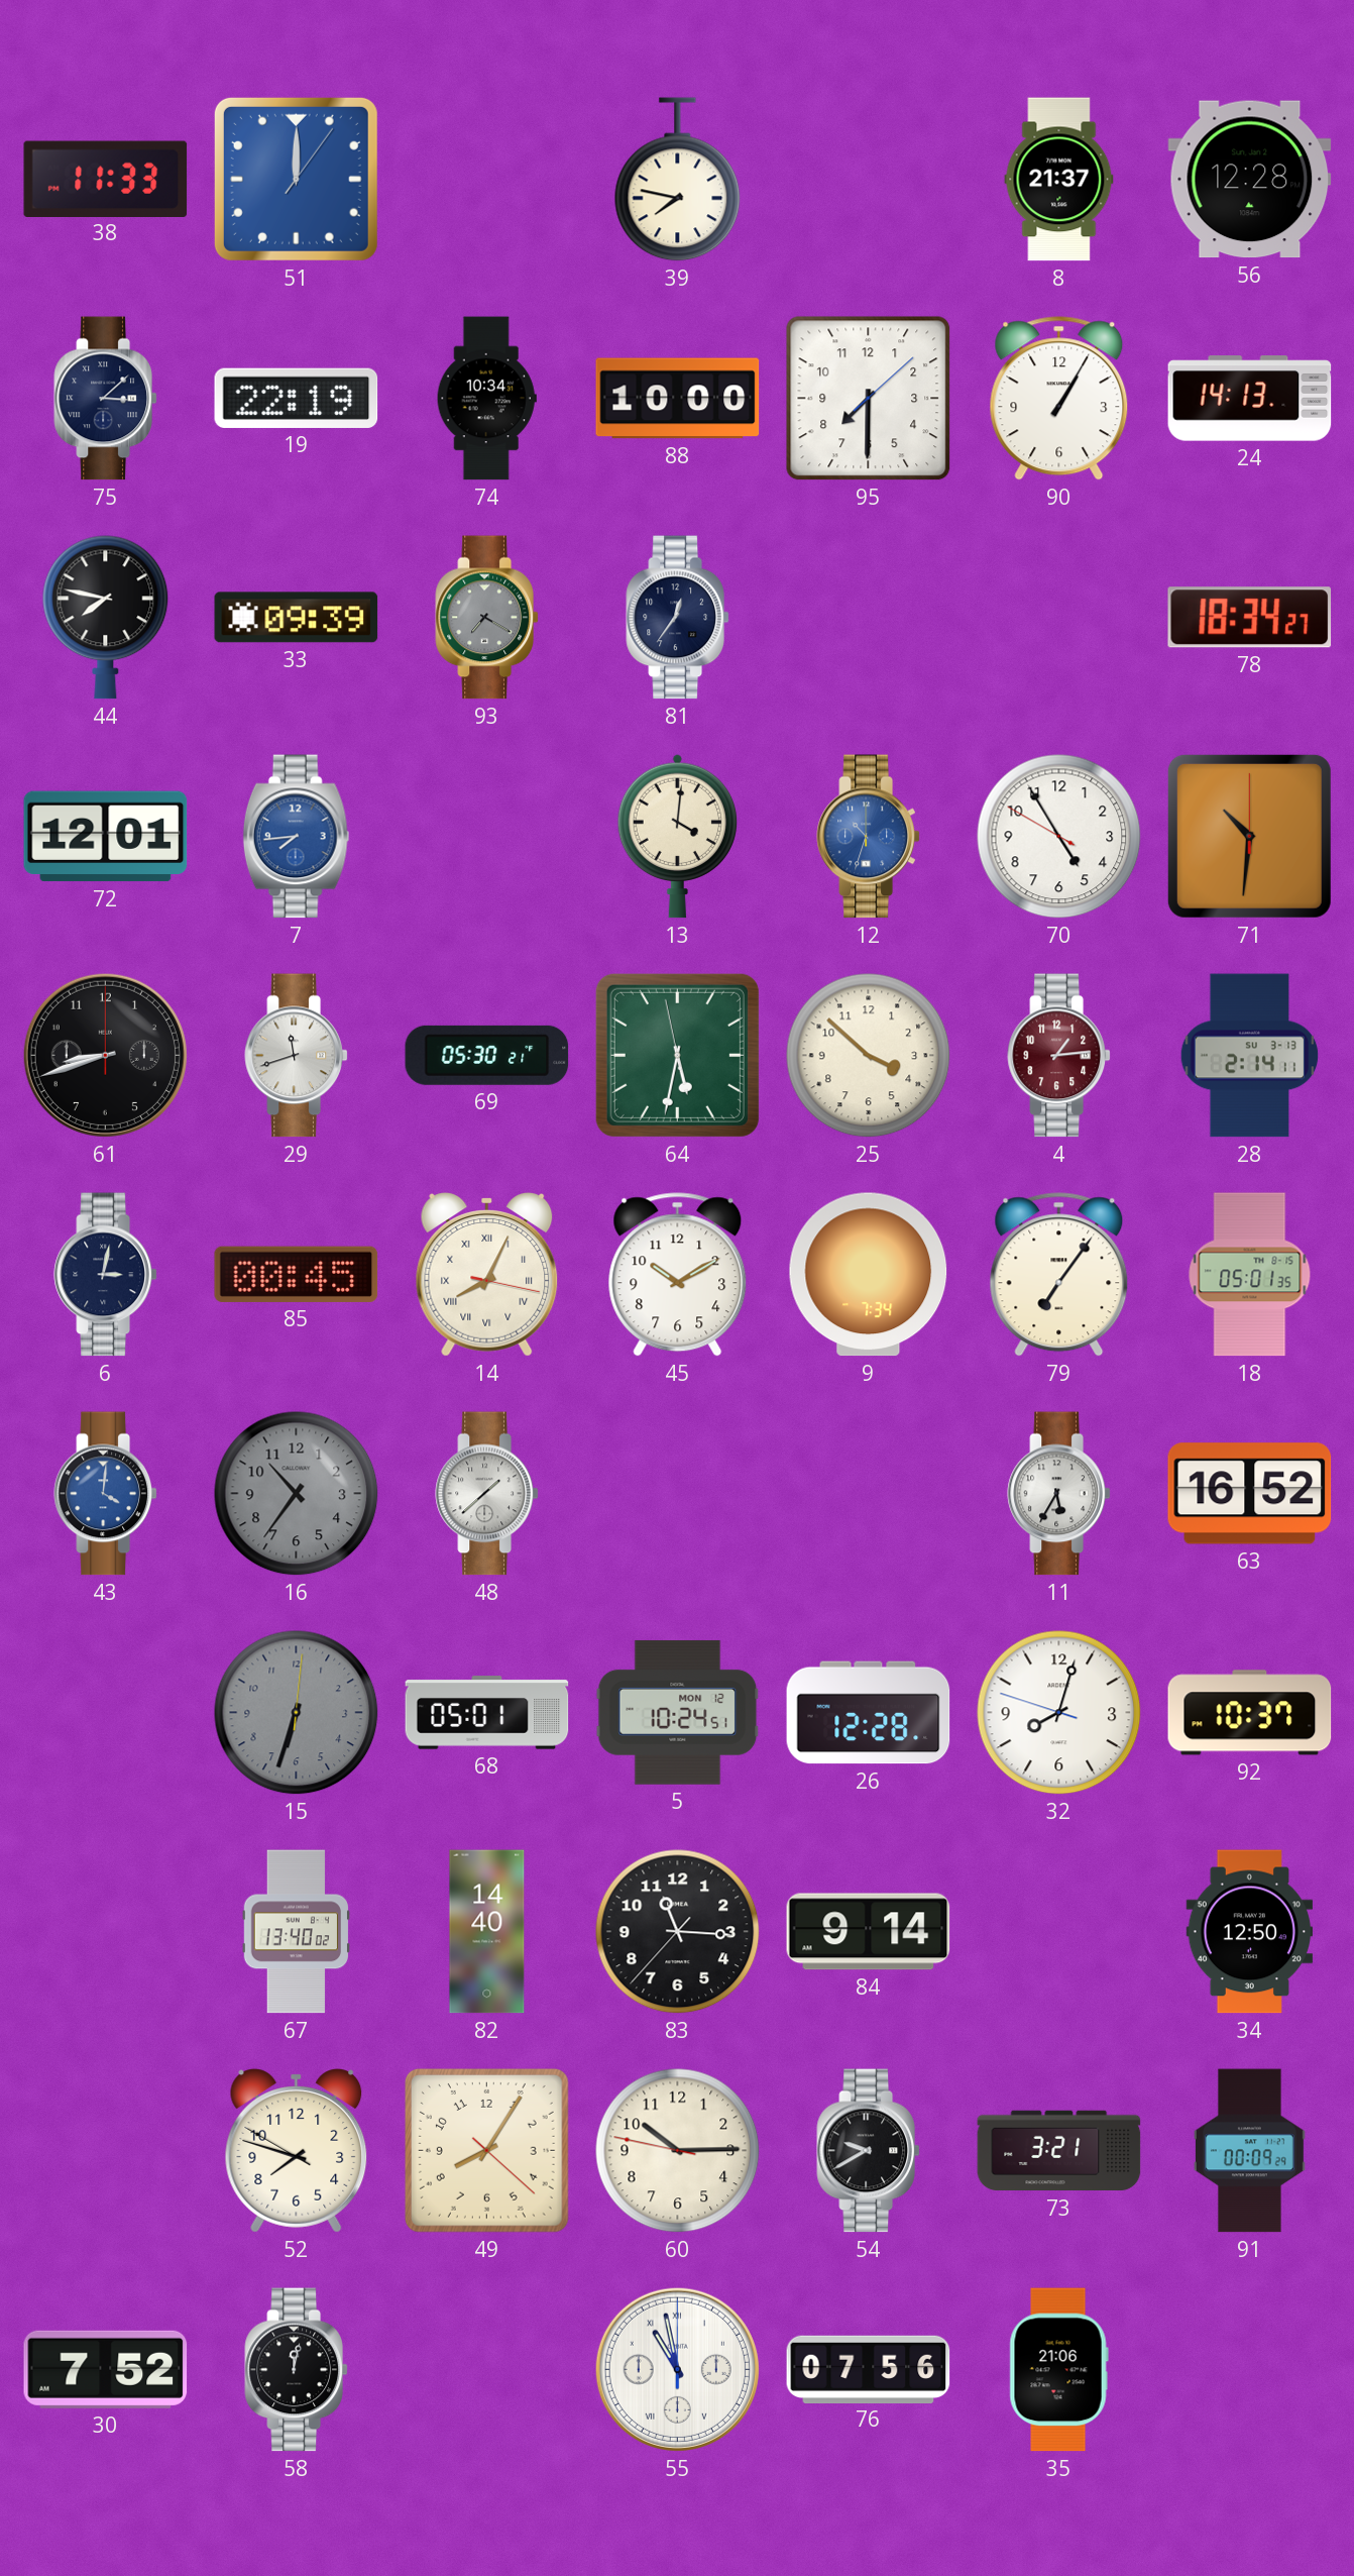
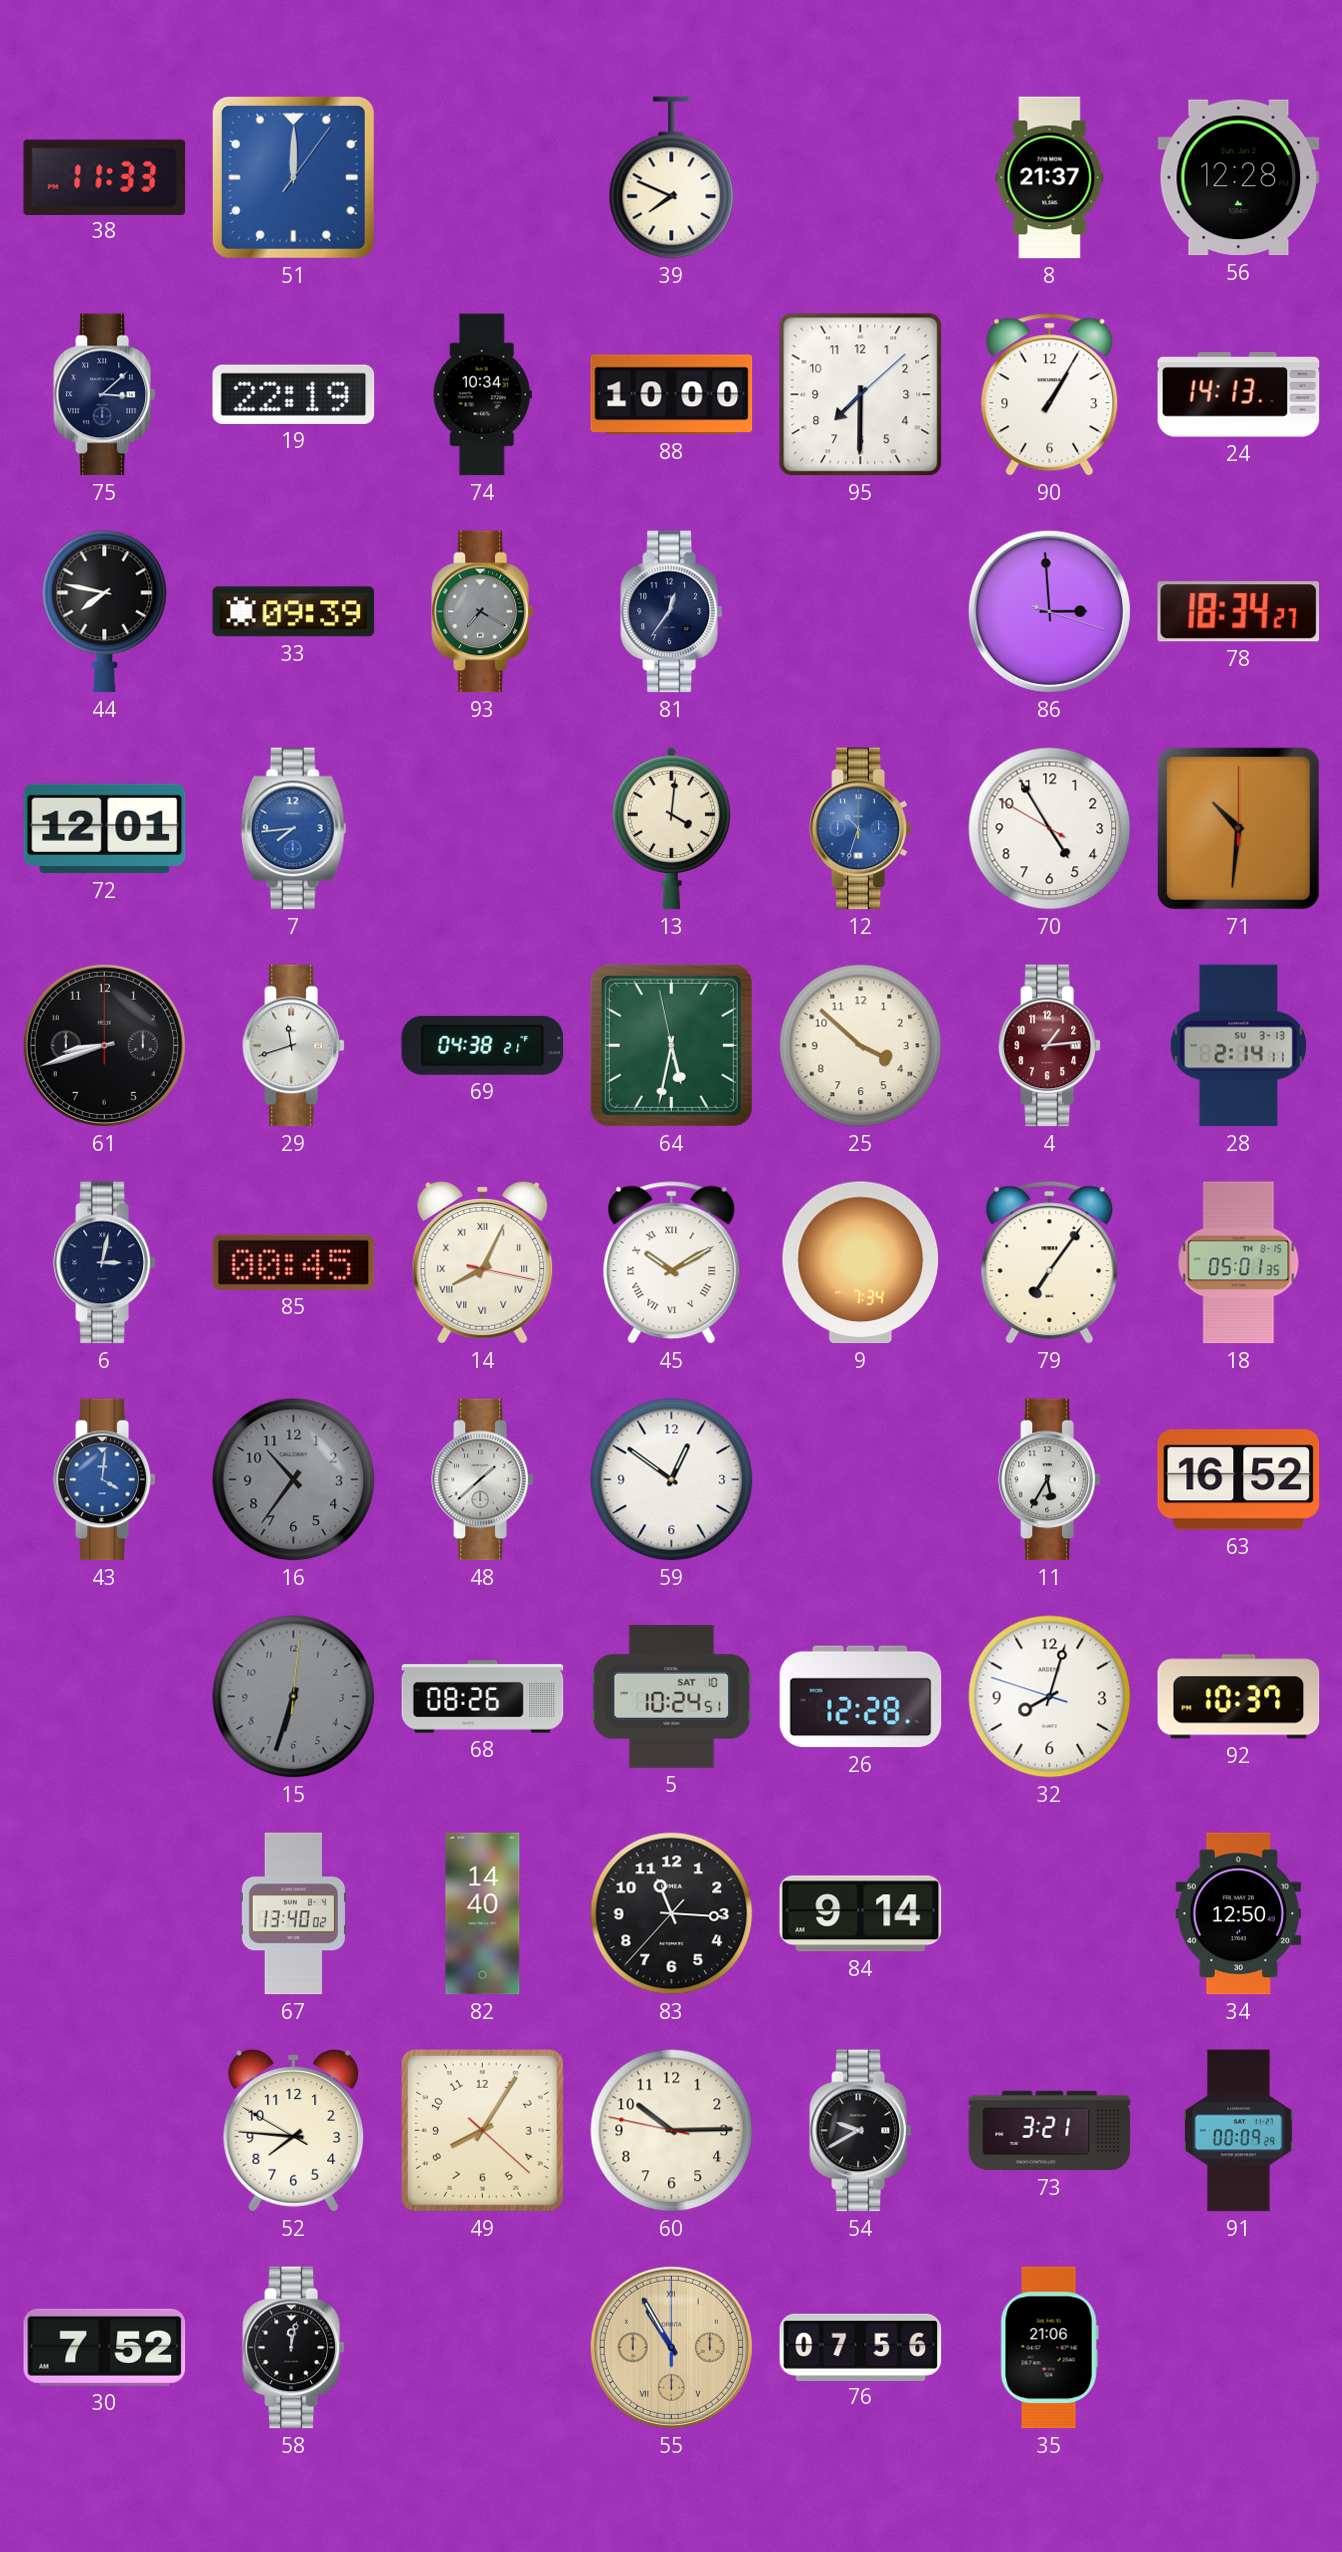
39: 7:47 -> 7:49
86: none -> 2:59
69: 05:30 -> 04:38
45 numerals: Arabic -> Roman
59: none -> 12:51
68: 05:01 -> 08:26
5 date: MON 12 -> SAT 10
52: 7:47 -> 7:45
55: 10:58 -> 10:55
55 dial: white -> champagne
